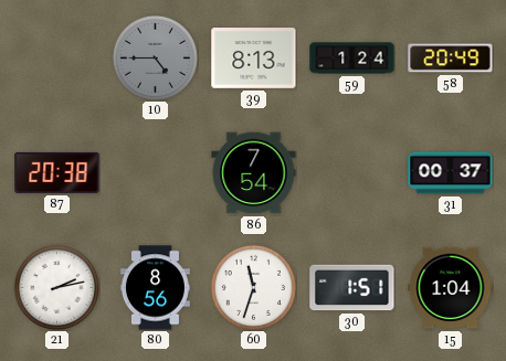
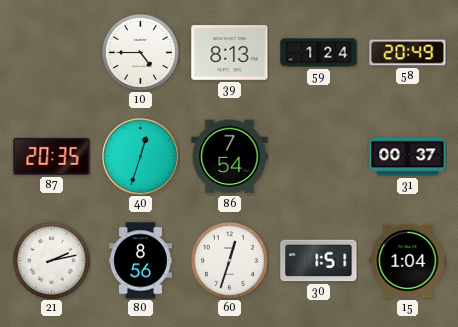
10 dial: grey -> white
87: 20:38 -> 20:35
40: none -> 12:33
60: 11:33 -> 12:33
